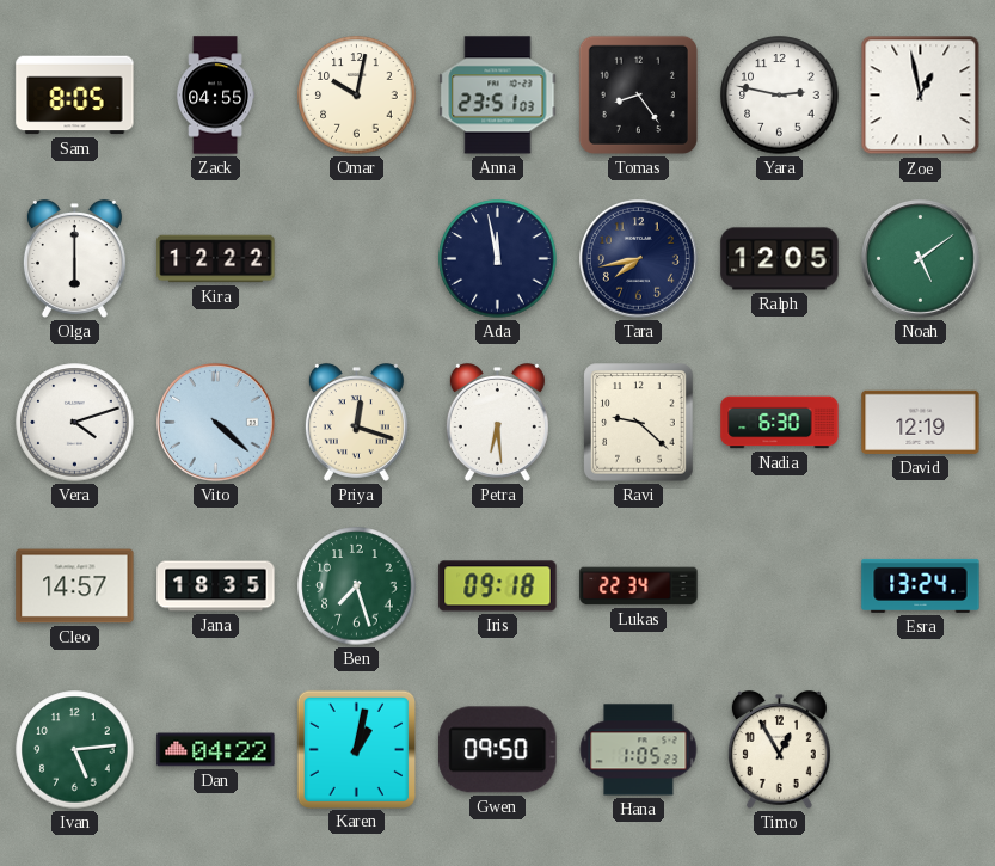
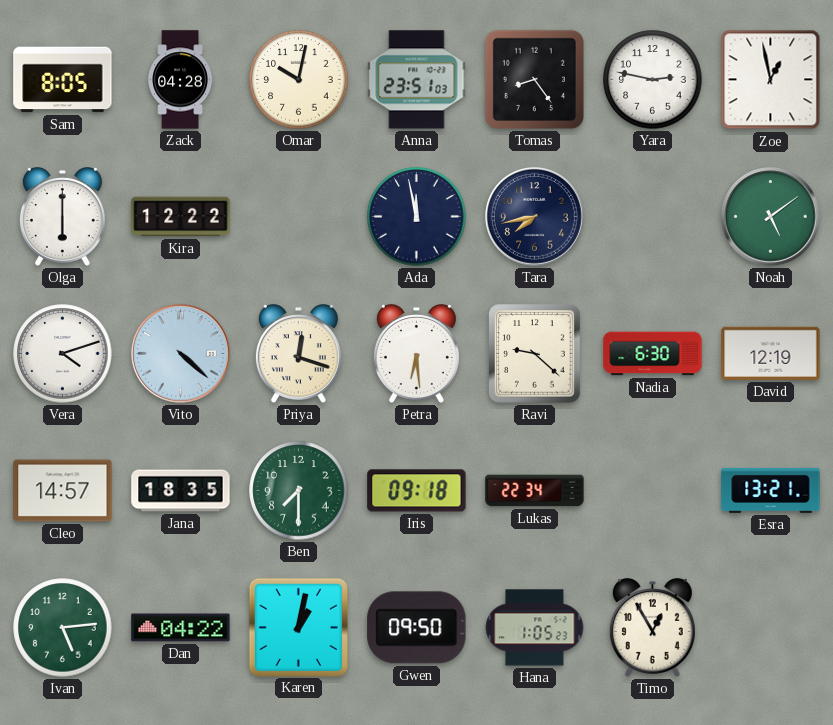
Zack: 04:55 -> 04:28
Ralph: 12:05 -> none
Ben: 7:27 -> 7:30
Esra: 13:24 -> 13:21
